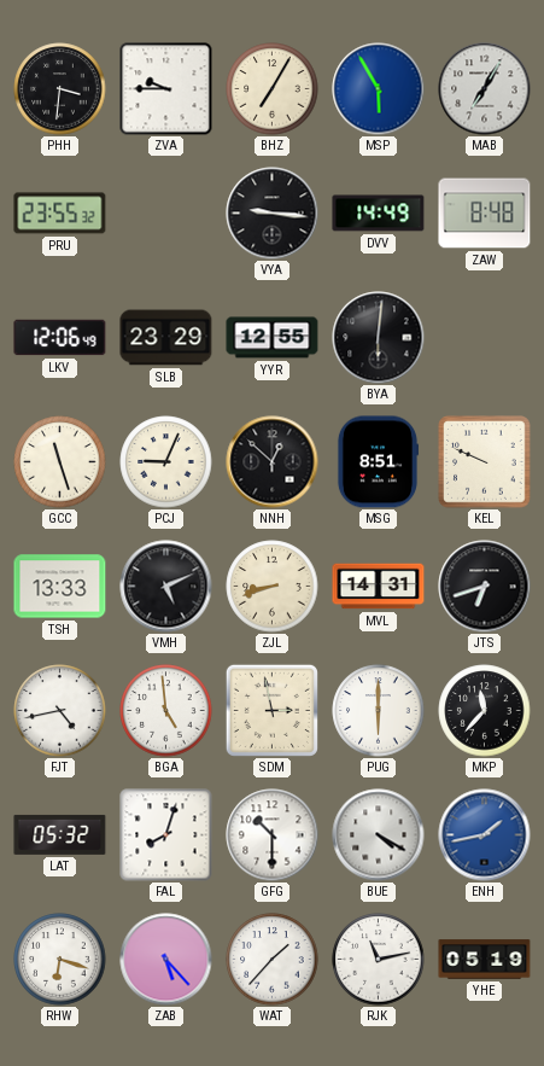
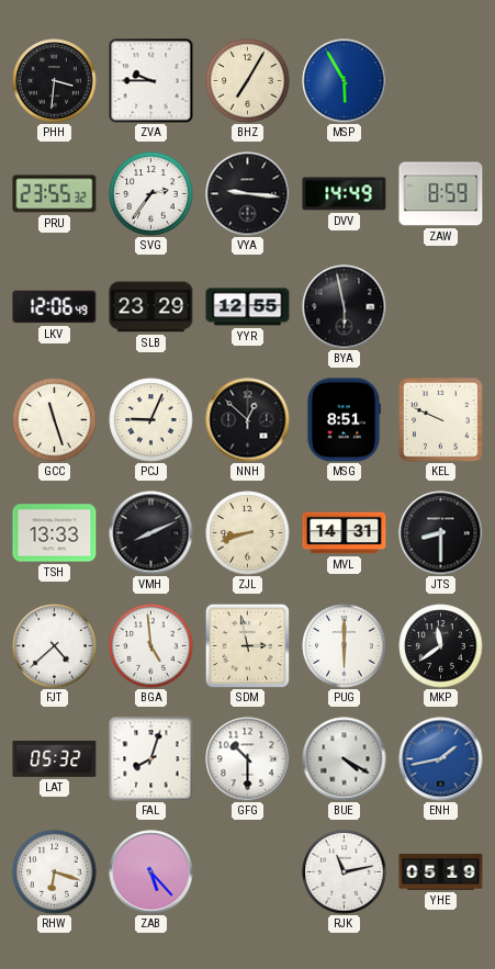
MAB: 7:05 -> none
SVG: none -> 2:36
ZAW: 8:48 -> 8:59
BYA: 6:01 -> 5:58
VMH: 5:11 -> 8:11
JTS: 6:42 -> 8:30
FJT: 4:43 -> 4:38
MKP: 11:37 -> 11:39
WAT: 1:37 -> none
